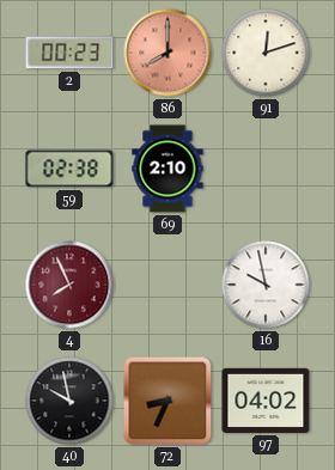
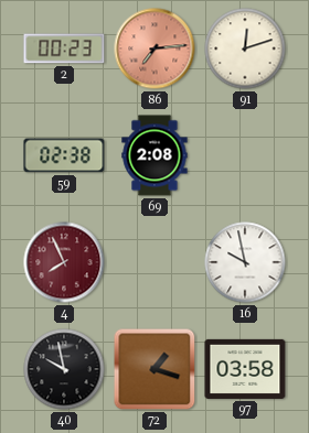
86: 8:00 -> 7:14
69: 2:10 -> 2:08
72: 8:34 -> 1:18
97: 04:02 -> 03:58
